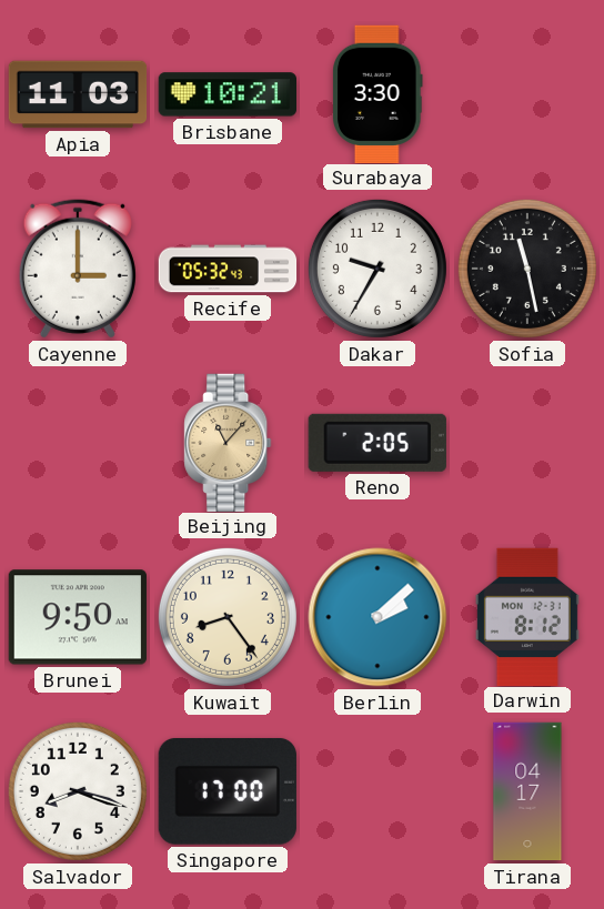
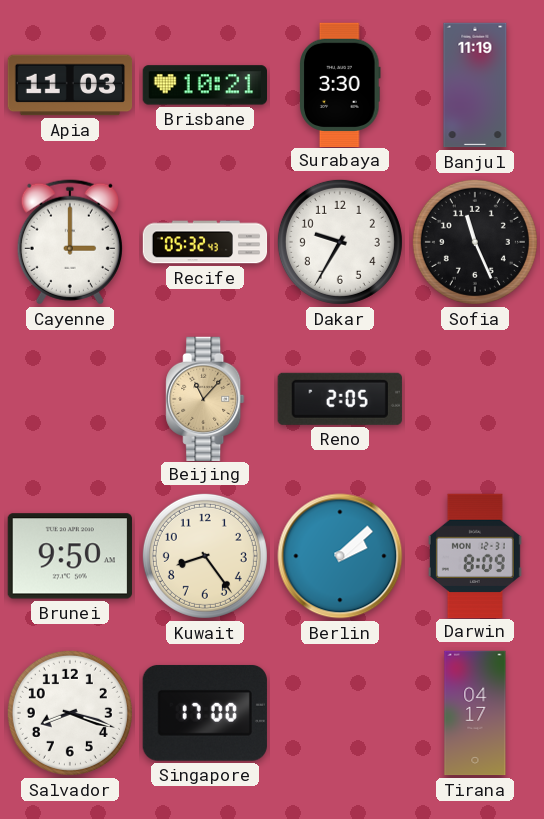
Banjul: none -> 11:19
Sofia: 11:28 -> 11:26
Darwin: 8:12 -> 8:09
